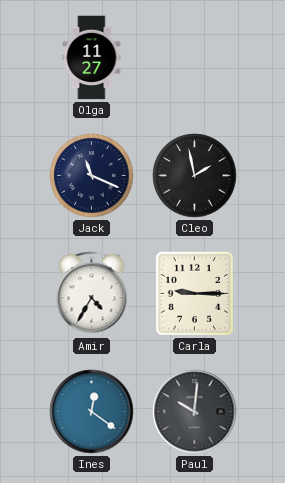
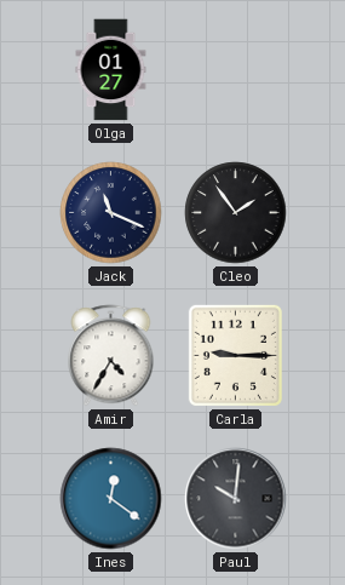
Olga: 11:27 -> 01:27
Cleo: 1:58 -> 1:54
